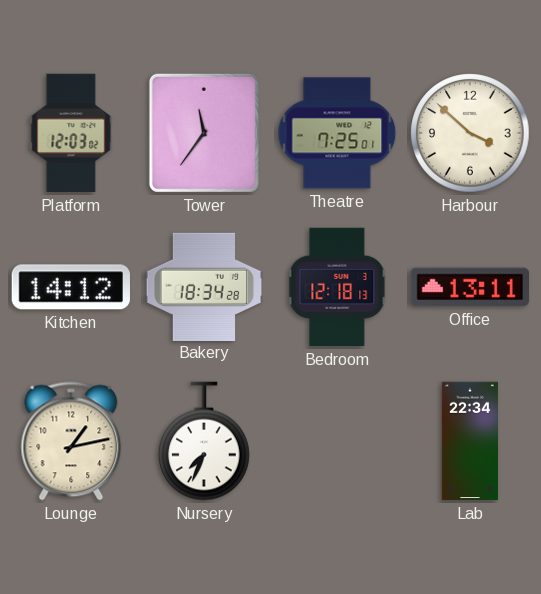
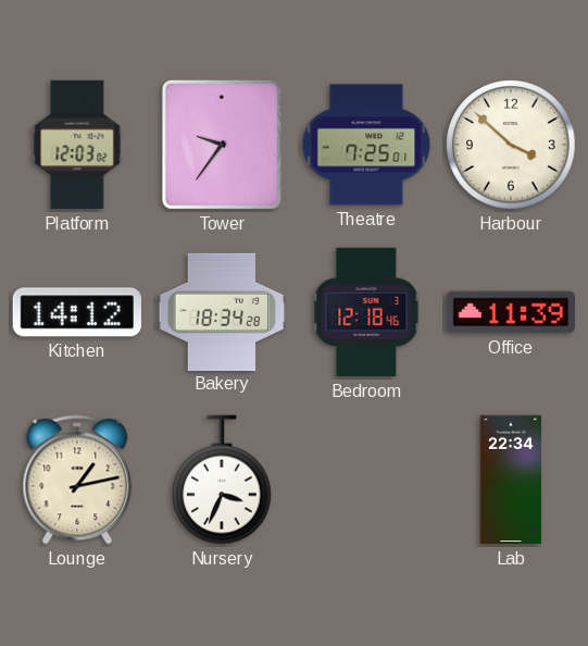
Tower: 11:36 -> 9:36
Bedroom: 12:18:13 -> 12:18:46
Office: 13:11 -> 11:39
Nursery: 7:34 -> 3:34
